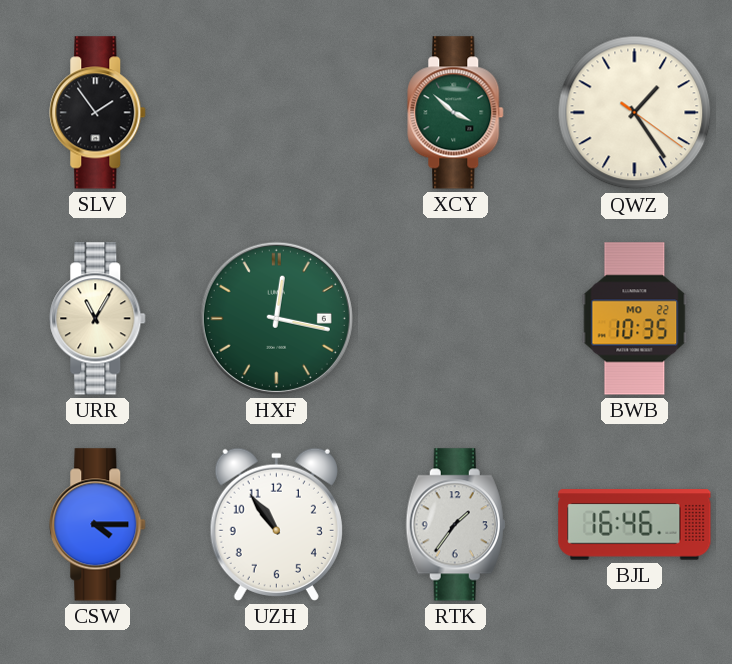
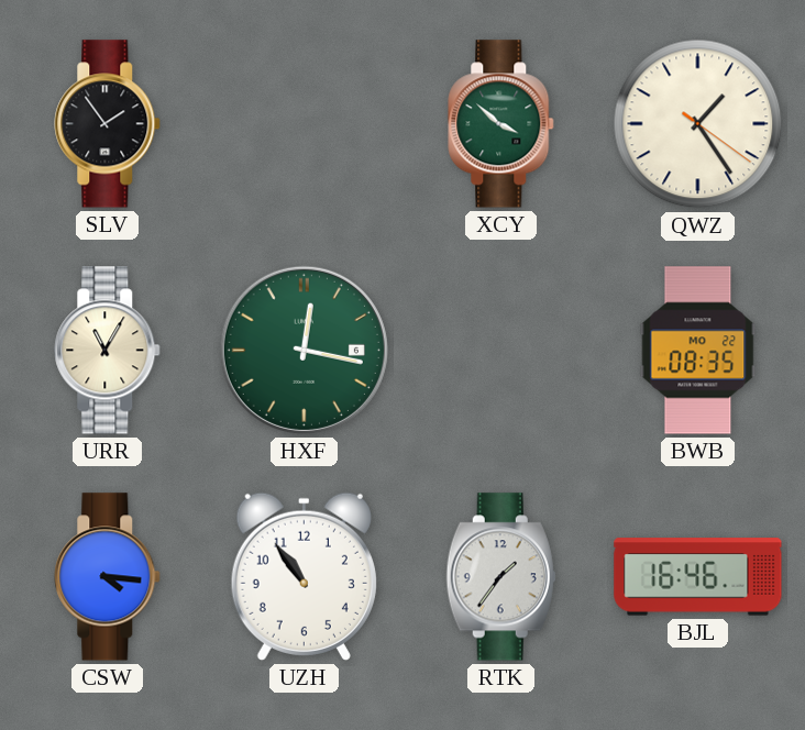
BWB: 10:35 -> 08:35
CSW: 4:15 -> 4:16
